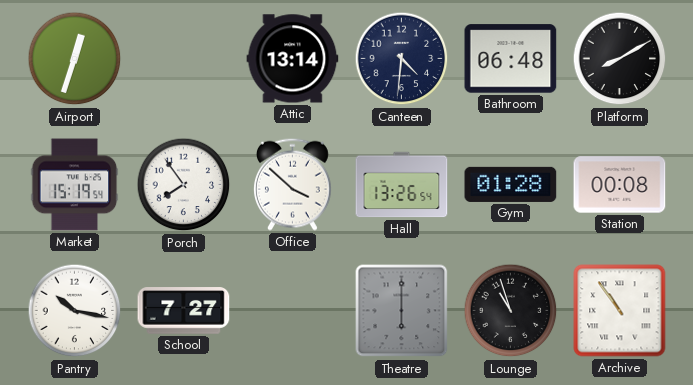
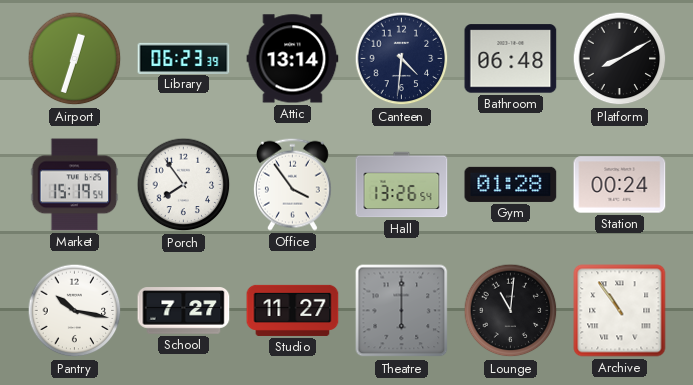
Library: none -> 06:23
Office: 3:52 -> 3:54
Station: 00:08 -> 00:24
Studio: none -> 11:27
Lounge: 10:57 -> 11:01
